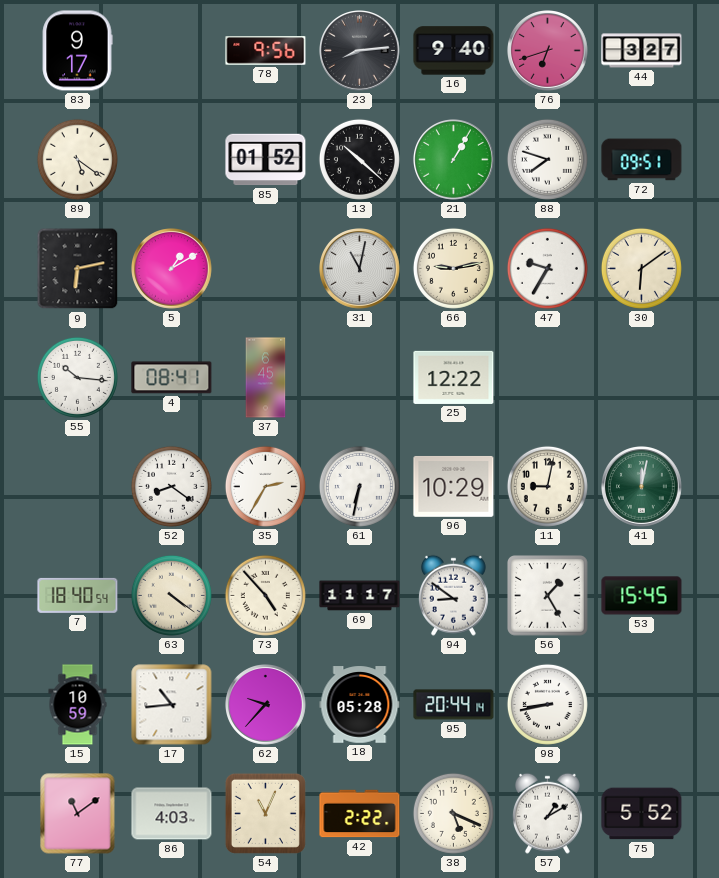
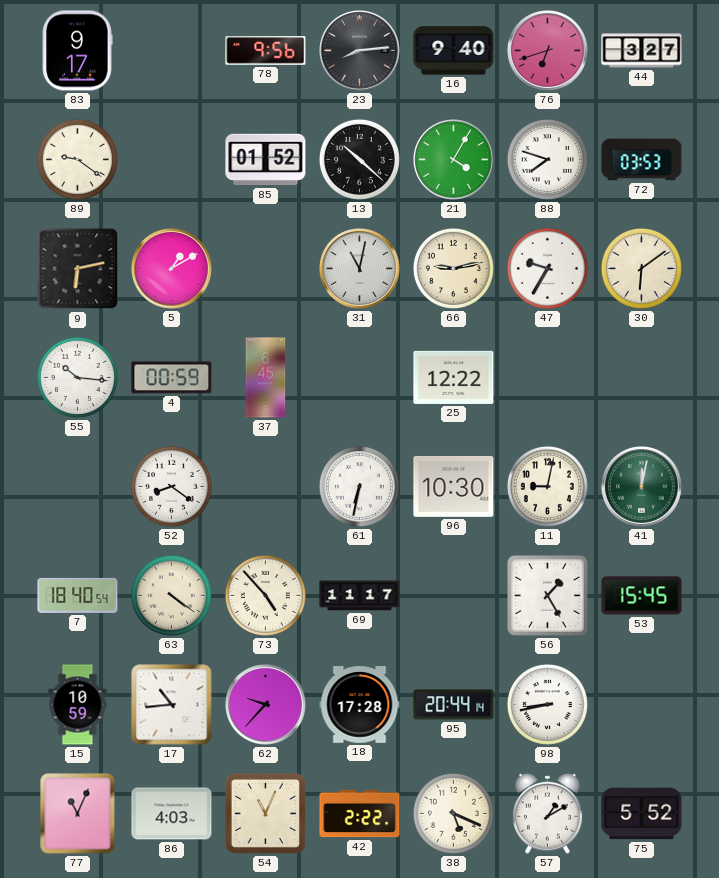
89: 5:21 -> 9:21
21: 1:05 -> 4:05
72: 09:51 -> 03:53
4: 08:41 -> 00:59
35: 2:35 -> none
96: 10:29 -> 10:30
94: 8:51 -> none
18: 05:28 -> 17:28
77: 11:09 -> 11:04
